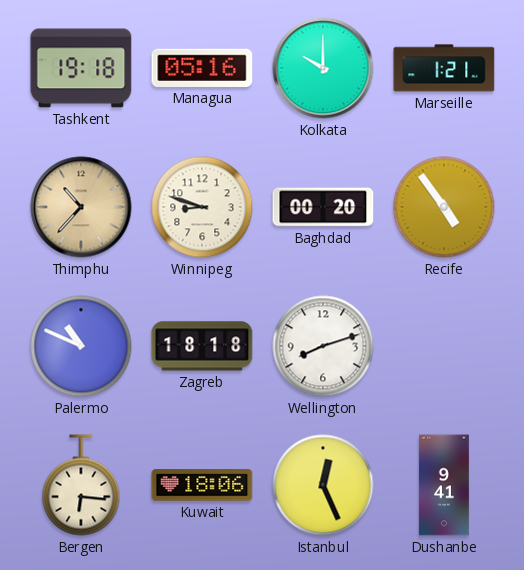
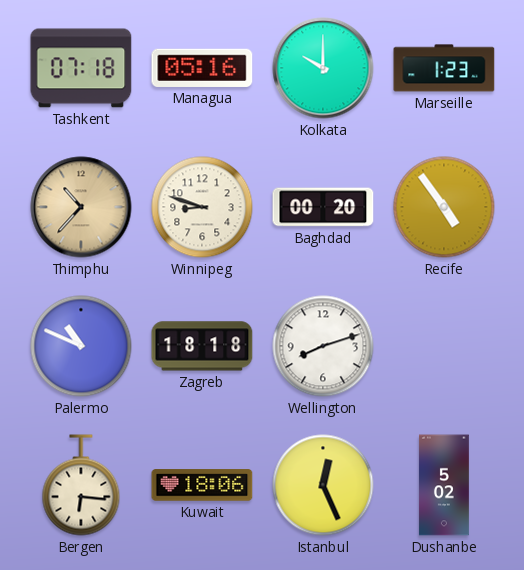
Tashkent: 19:18 -> 07:18
Marseille: 1:21 -> 1:23
Dushanbe: 9:41 -> 5:02
